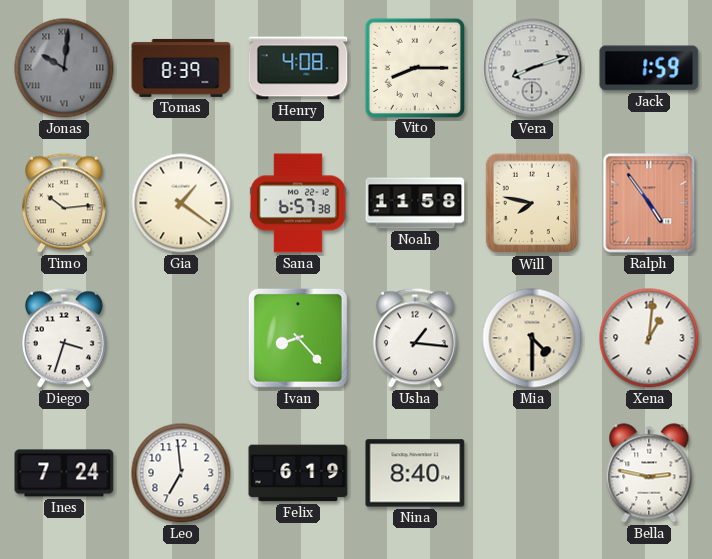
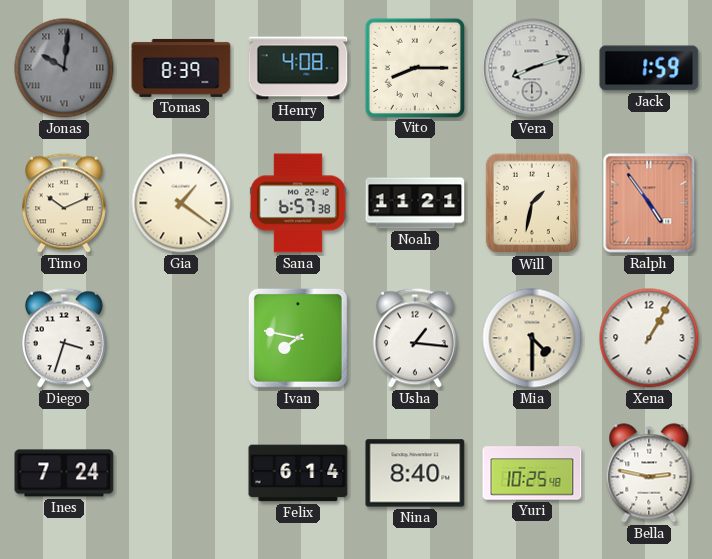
Timo: 10:14 -> 10:11
Noah: 11:58 -> 11:21
Will: 7:47 -> 1:32
Ivan: 8:23 -> 7:47
Xena: 1:01 -> 1:05
Leo: 6:59 -> none
Felix: 6:19 -> 6:14
Yuri: none -> 10:25
